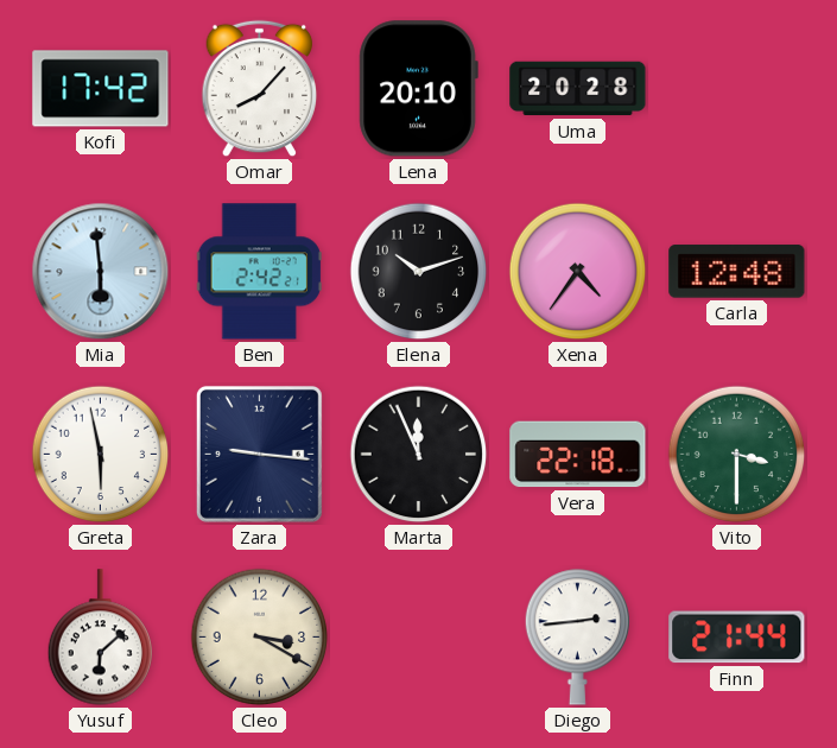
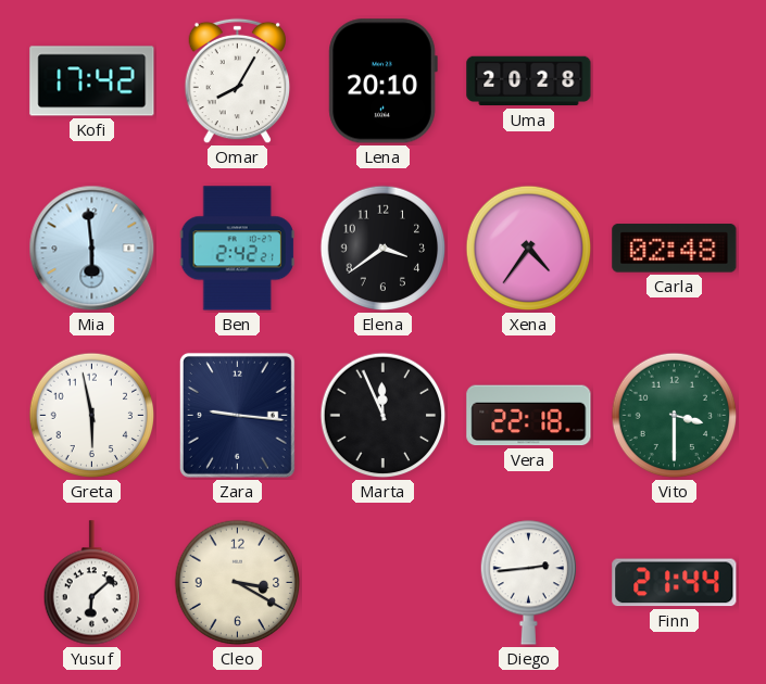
Omar: 8:07 -> 8:05
Elena: 10:12 -> 3:39
Carla: 12:48 -> 02:48
